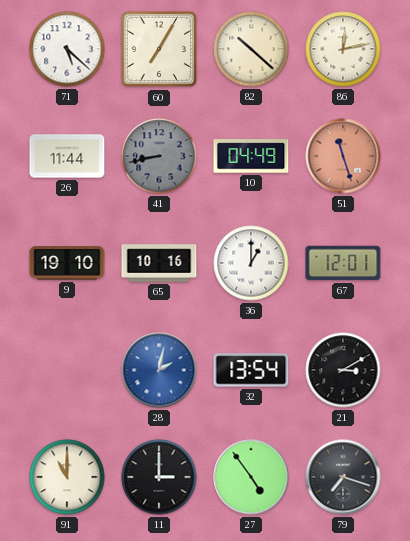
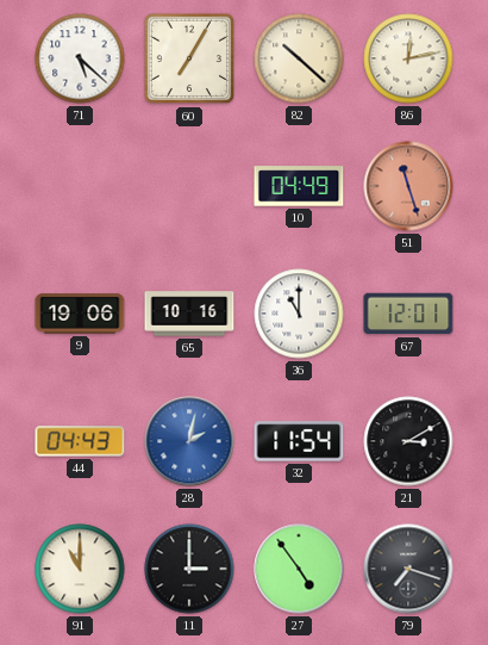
26: 11:44 -> none
41: 8:43 -> none
9: 19:10 -> 19:06
36: 1:00 -> 11:00
44: none -> 04:43
32: 13:54 -> 11:54
